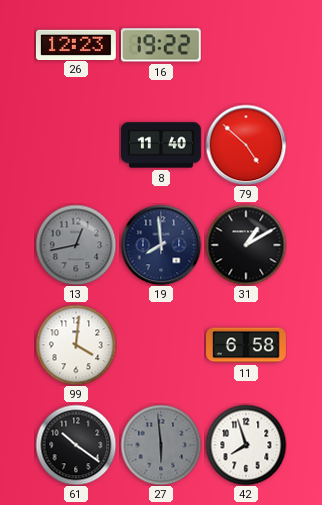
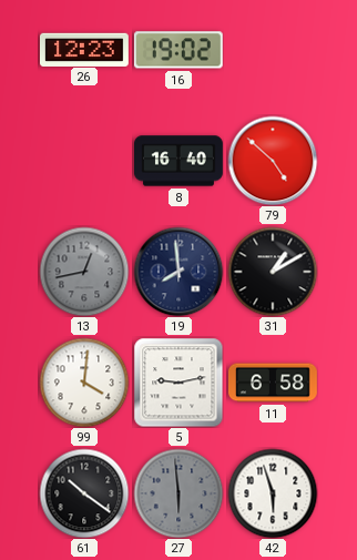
16: 19:22 -> 19:02
8: 11:40 -> 16:40
5: none -> 9:13
42: 7:57 -> 5:57
